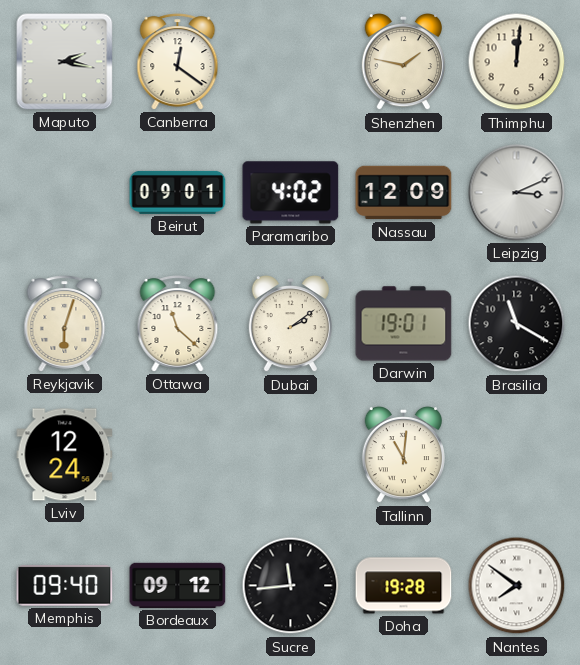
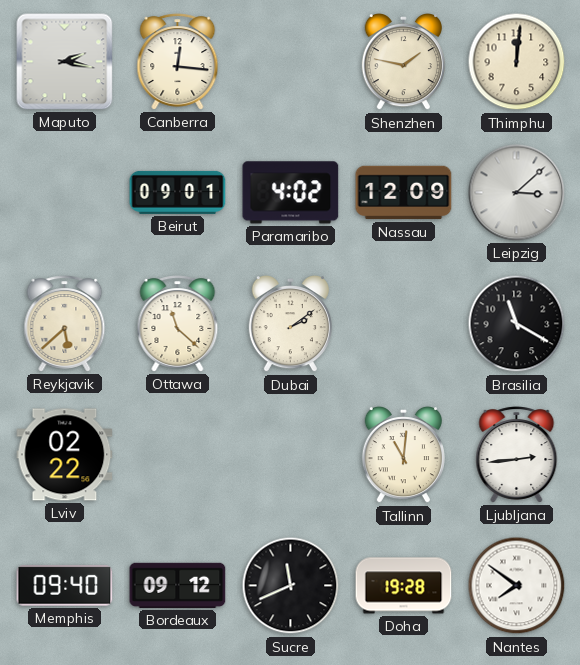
Canberra: 12:21 -> 12:16
Leipzig: 3:11 -> 3:08
Reykjavik: 6:03 -> 5:38
Darwin: 19:01 -> none
Lviv: 12:24 -> 02:22
Ljubljana: none -> 2:44
Sucre: 11:44 -> 11:41
